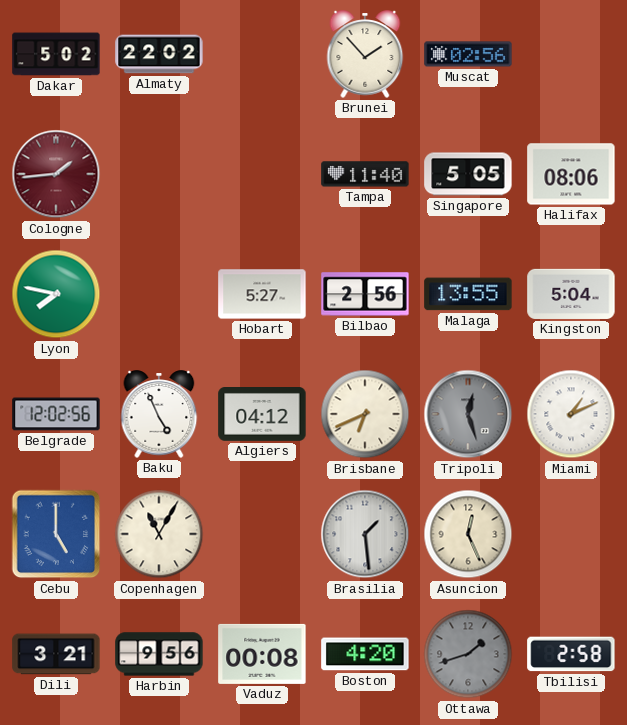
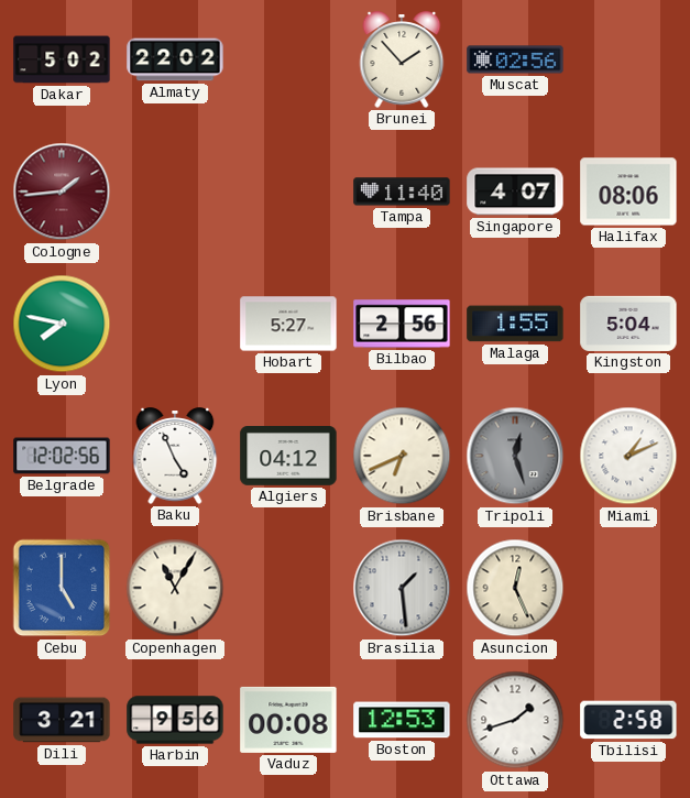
Singapore: 5:05 -> 4:07
Malaga: 13:55 -> 1:55
Boston: 4:20 -> 12:53
Ottawa dial: grey -> white
